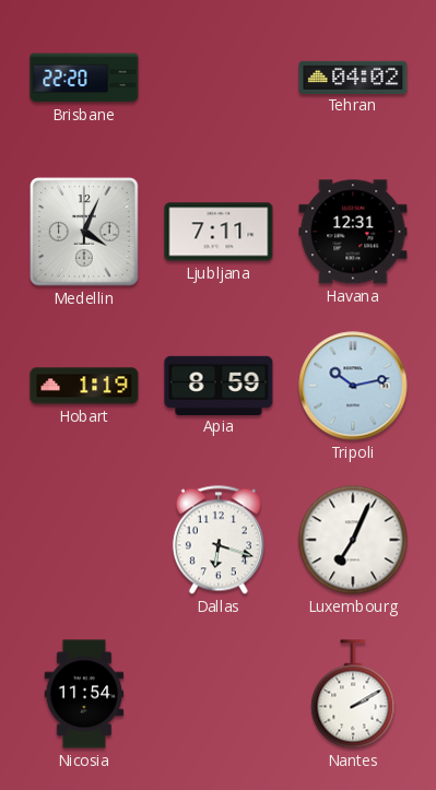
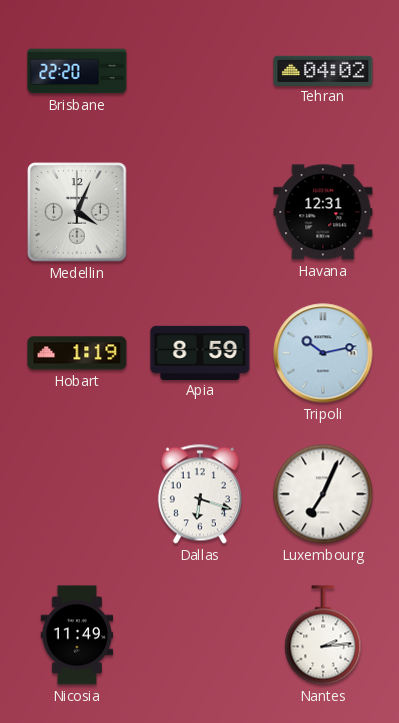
Ljubljana: 7:11 -> none
Nicosia: 11:54 -> 11:49
Nantes: 2:10 -> 2:14
